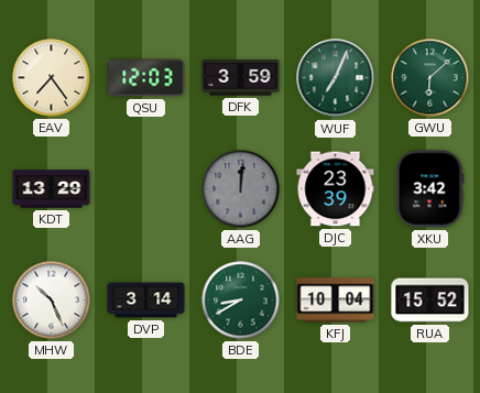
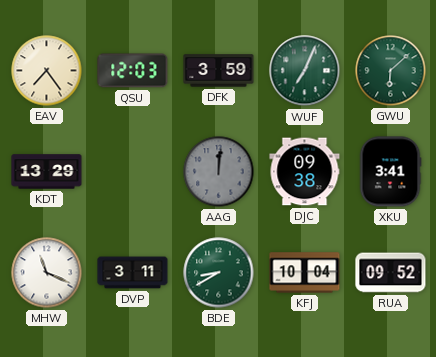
DJC: 23:39 -> 09:38
XKU: 3:42 -> 3:41
MHW: 10:26 -> 11:19
DVP: 3:14 -> 3:11
RUA: 15:52 -> 09:52
